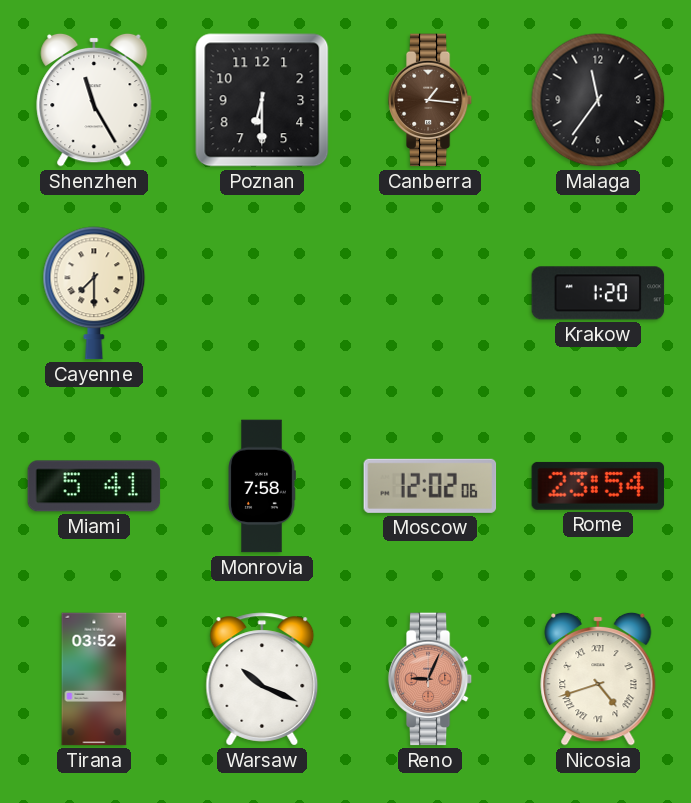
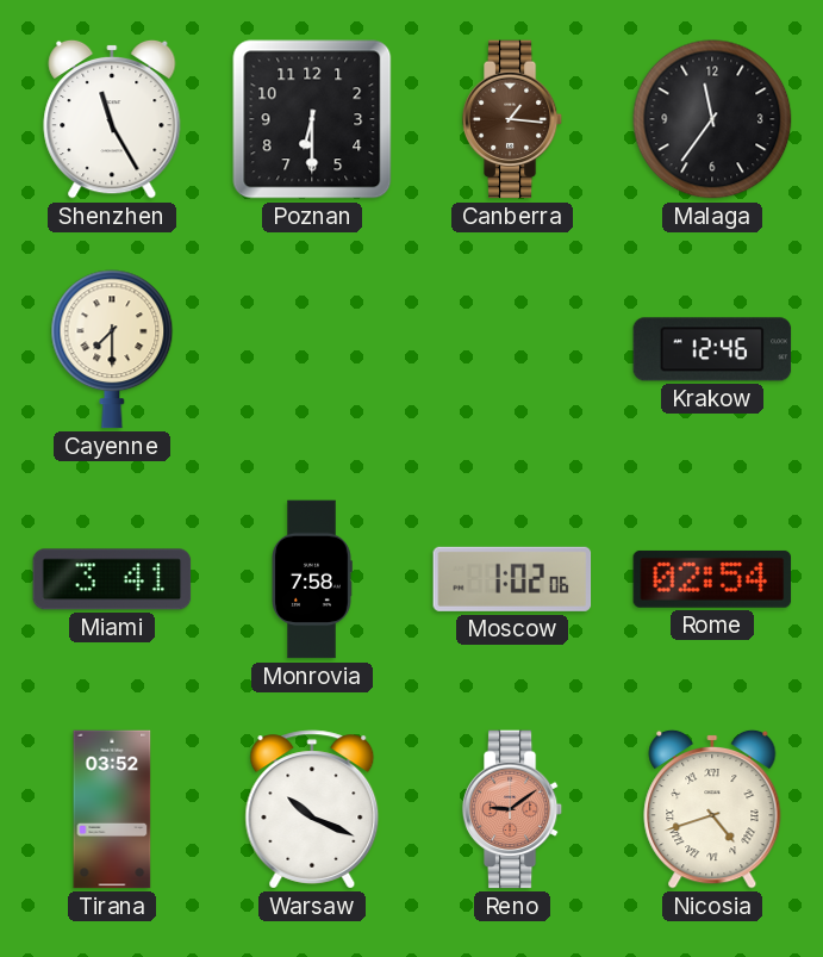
Krakow: 1:20 -> 12:46
Miami: 5:41 -> 3:41
Moscow: 12:02 -> 1:02
Rome: 23:54 -> 02:54
Reno: 9:04 -> 9:09
